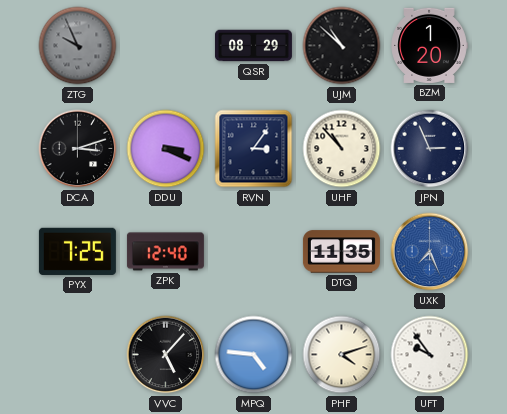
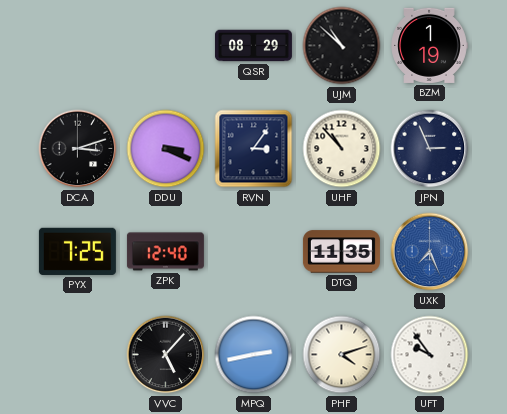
ZTG: 9:56 -> none
BZM: 1:20 -> 1:19
MPQ: 4:46 -> 2:43
